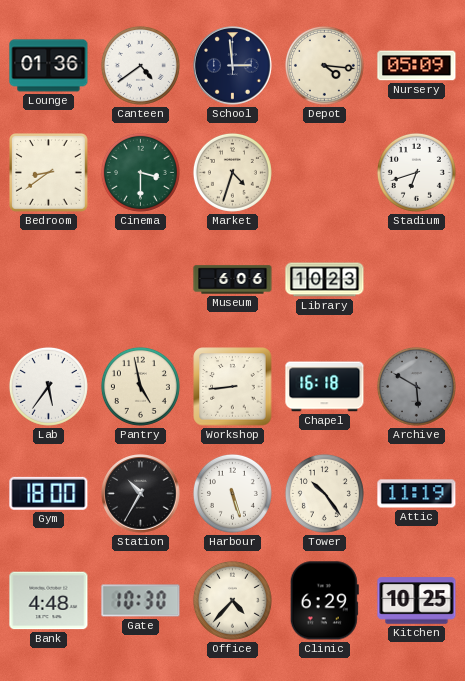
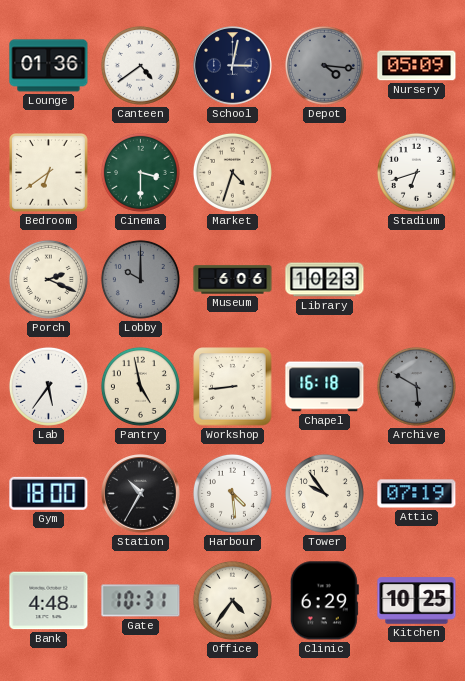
School: 2:59 -> 3:02
Depot dial: cream -> grey
Bedroom: 8:39 -> 6:39
Porch: none -> 2:19
Lobby: none -> 10:00
Harbour: 5:27 -> 4:29
Tower: 10:24 -> 9:54
Attic: 11:19 -> 07:19
Gate: 10:30 -> 10:31
Office: 4:37 -> 4:36
